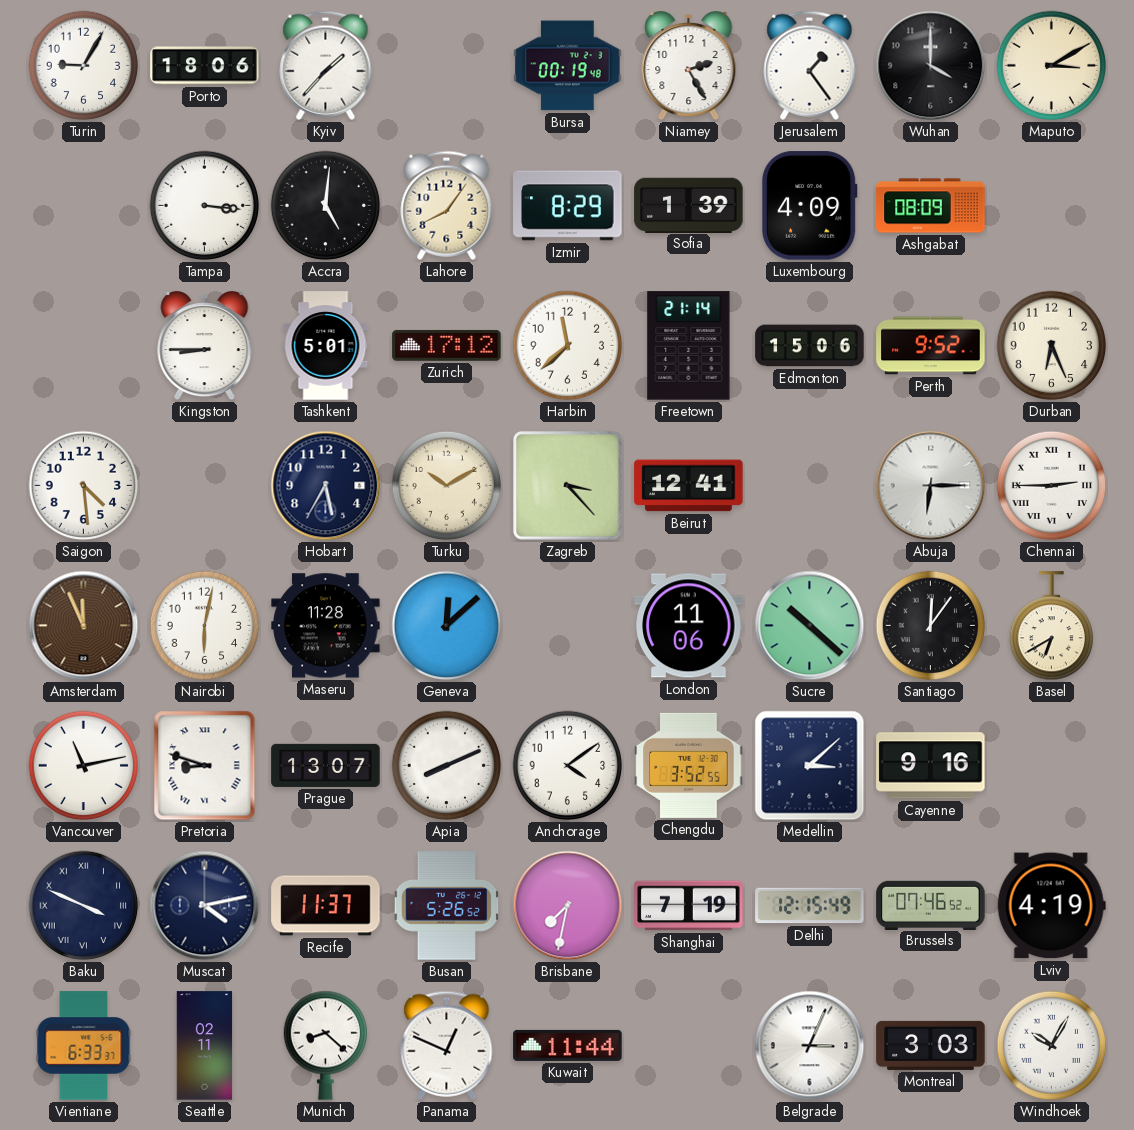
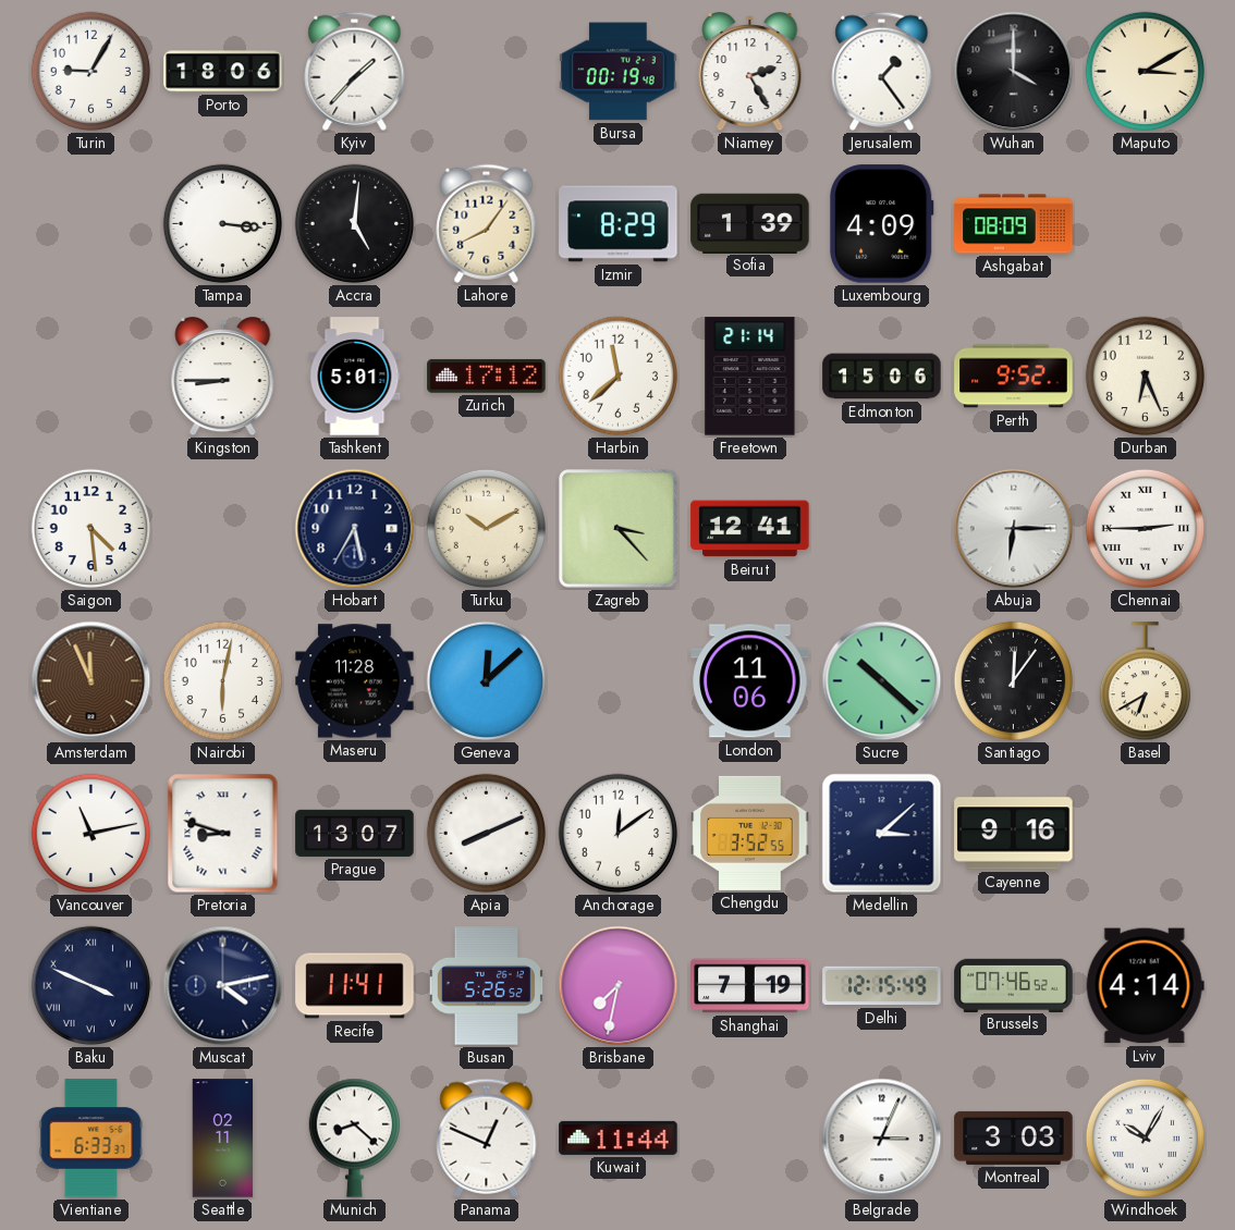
Anchorage: 4:09 -> 12:09
Recife: 11:37 -> 11:41
Lviv: 4:19 -> 4:14
